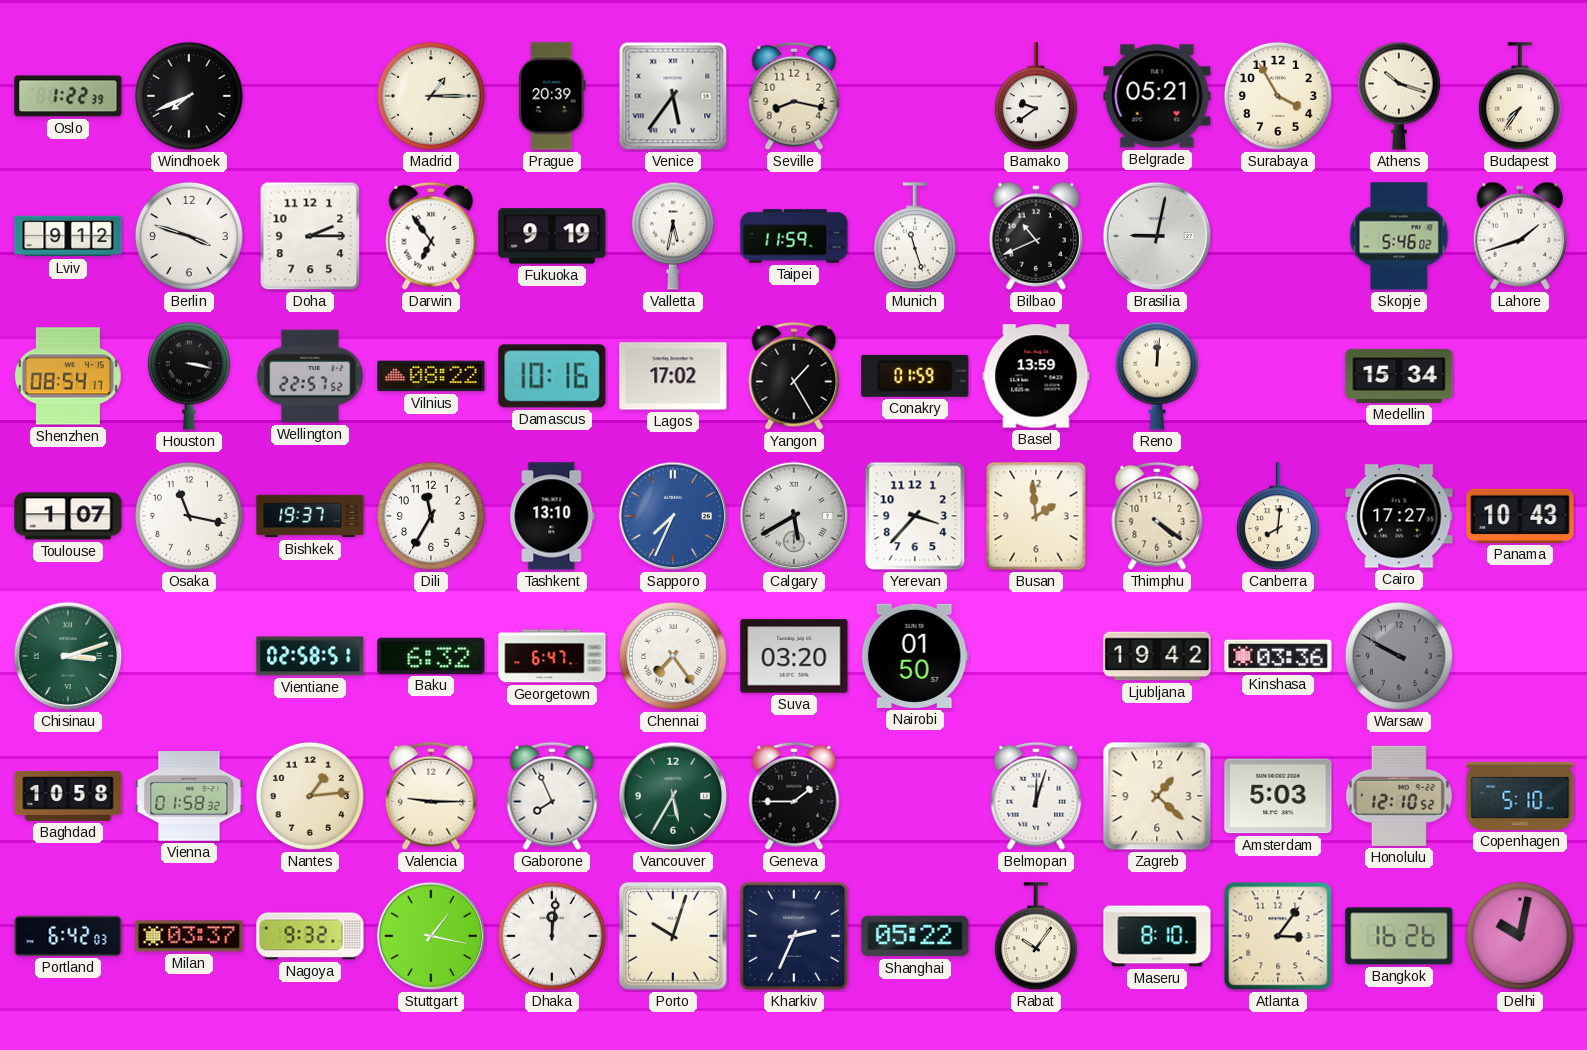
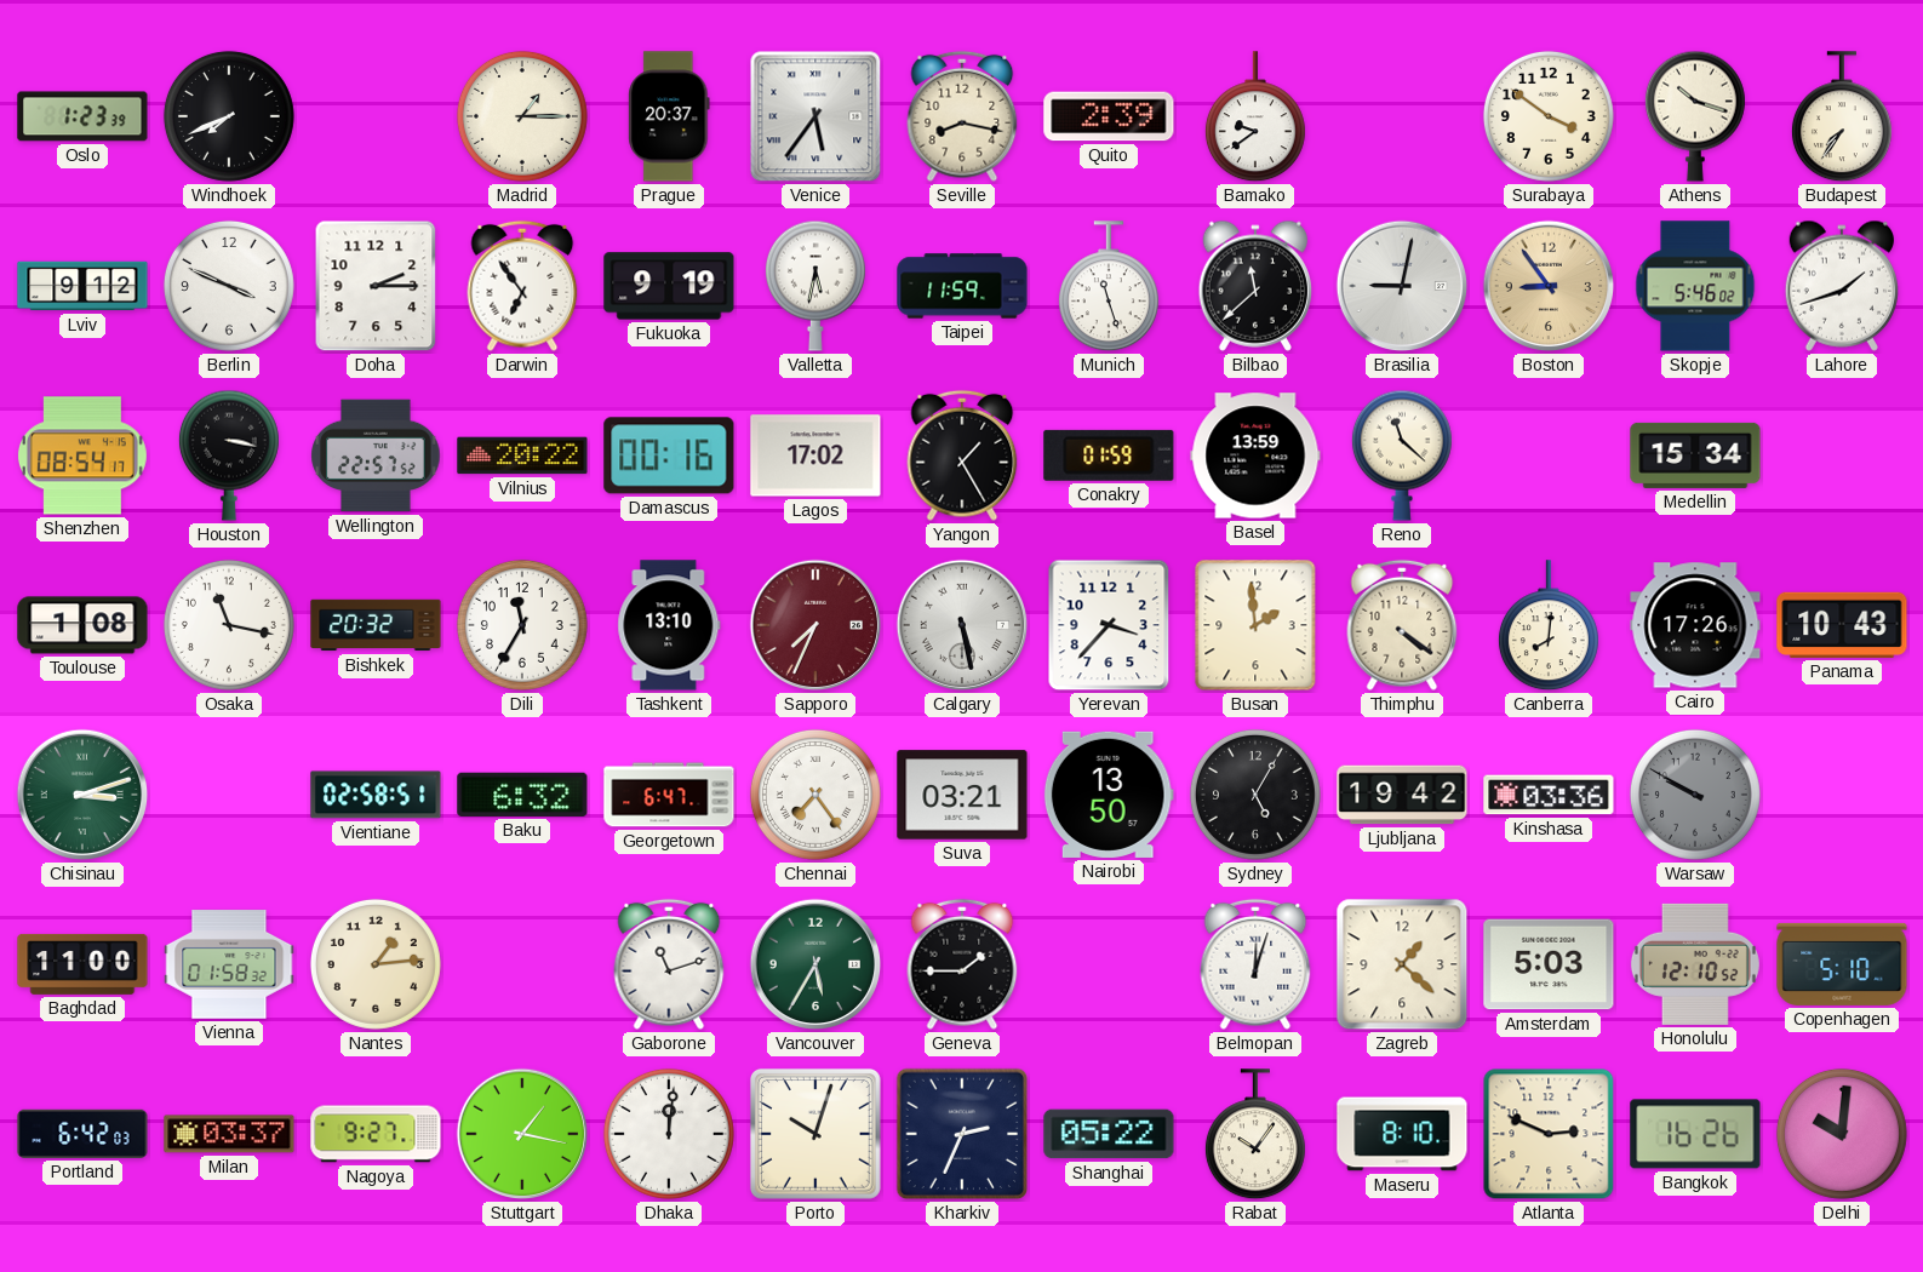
Oslo: 1:22 -> 1:23
Prague: 20:39 -> 20:37
Quito: none -> 2:39
Belgrade: 05:21 -> none
Surabaya: 3:55 -> 3:51
Berlin: 3:48 -> 3:49
Bilbao: 10:41 -> 11:38
Boston: none -> 8:54
Vilnius: 08:22 -> 20:22
Damascus: 10:16 -> 00:16
Reno: 12:01 -> 11:22
Toulouse: 1:07 -> 1:08
Bishkek: 19:37 -> 20:32
Sapporo dial: blue -> burgundy
Calgary: 5:40 -> 5:28
Cairo: 17:27 -> 17:26
Suva: 03:20 -> 03:21
Nairobi: 01:50 -> 13:50
Sydney: none -> 5:05
Baghdad: 10:58 -> 11:00
Valencia: 9:15 -> none
Gaborone: 7:56 -> 11:12
Nagoya: 9:32 -> 9:27
Atlanta: 3:06 -> 2:49
Delhi: 10:02 -> 10:01
